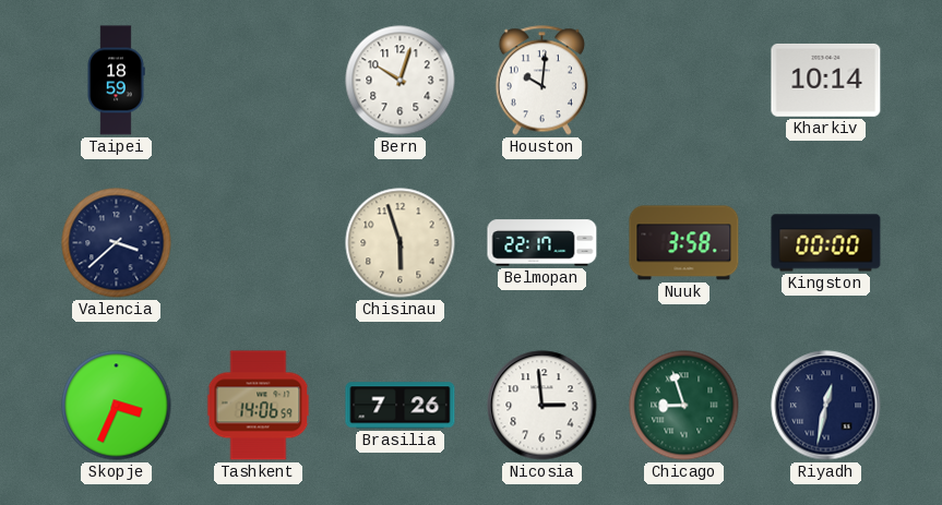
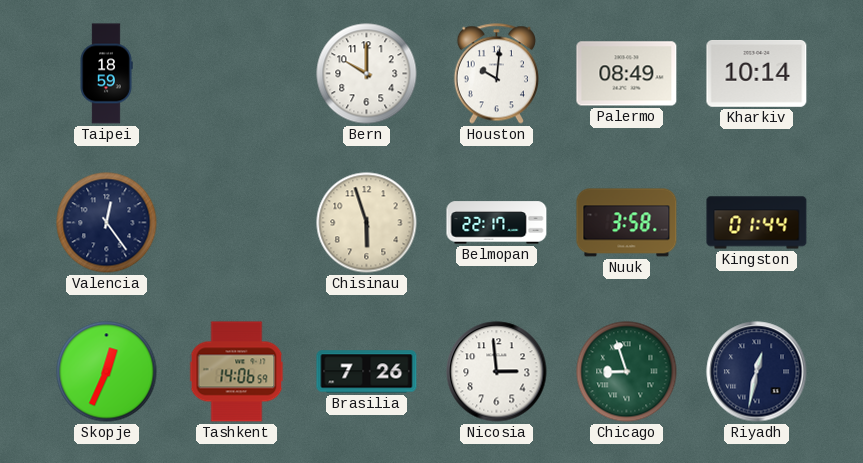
Bern: 10:03 -> 10:00
Palermo: none -> 08:49
Valencia: 3:38 -> 12:24
Kingston: 00:00 -> 01:44
Skopje: 3:34 -> 12:34
